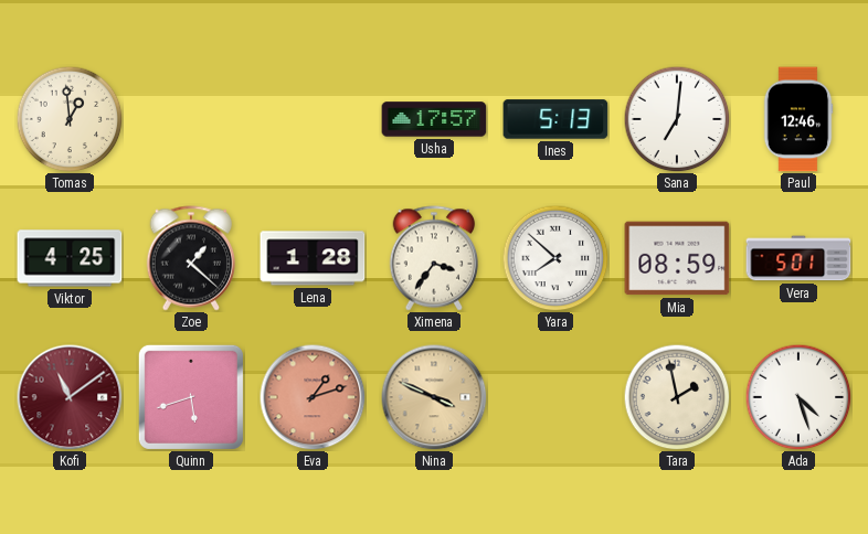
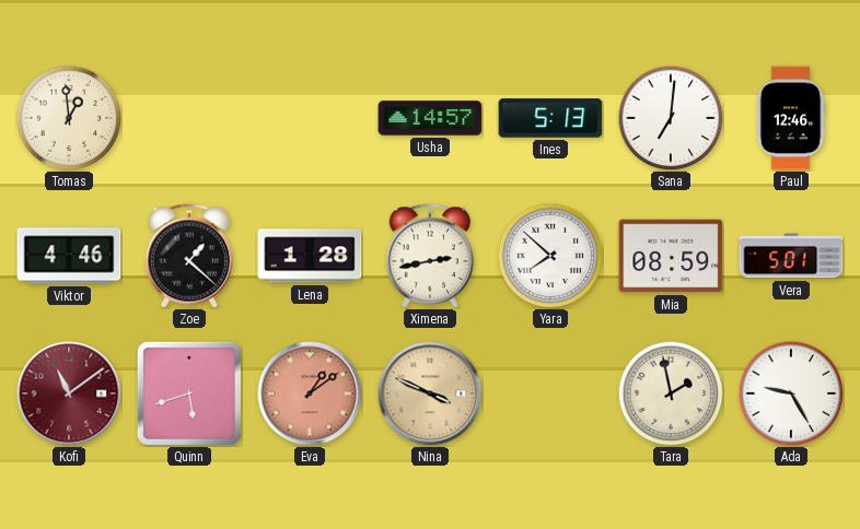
Usha: 17:57 -> 14:57
Viktor: 4:25 -> 4:46
Ximena: 3:36 -> 2:43
Eva: 1:12 -> 1:09
Ada: 4:27 -> 9:25
